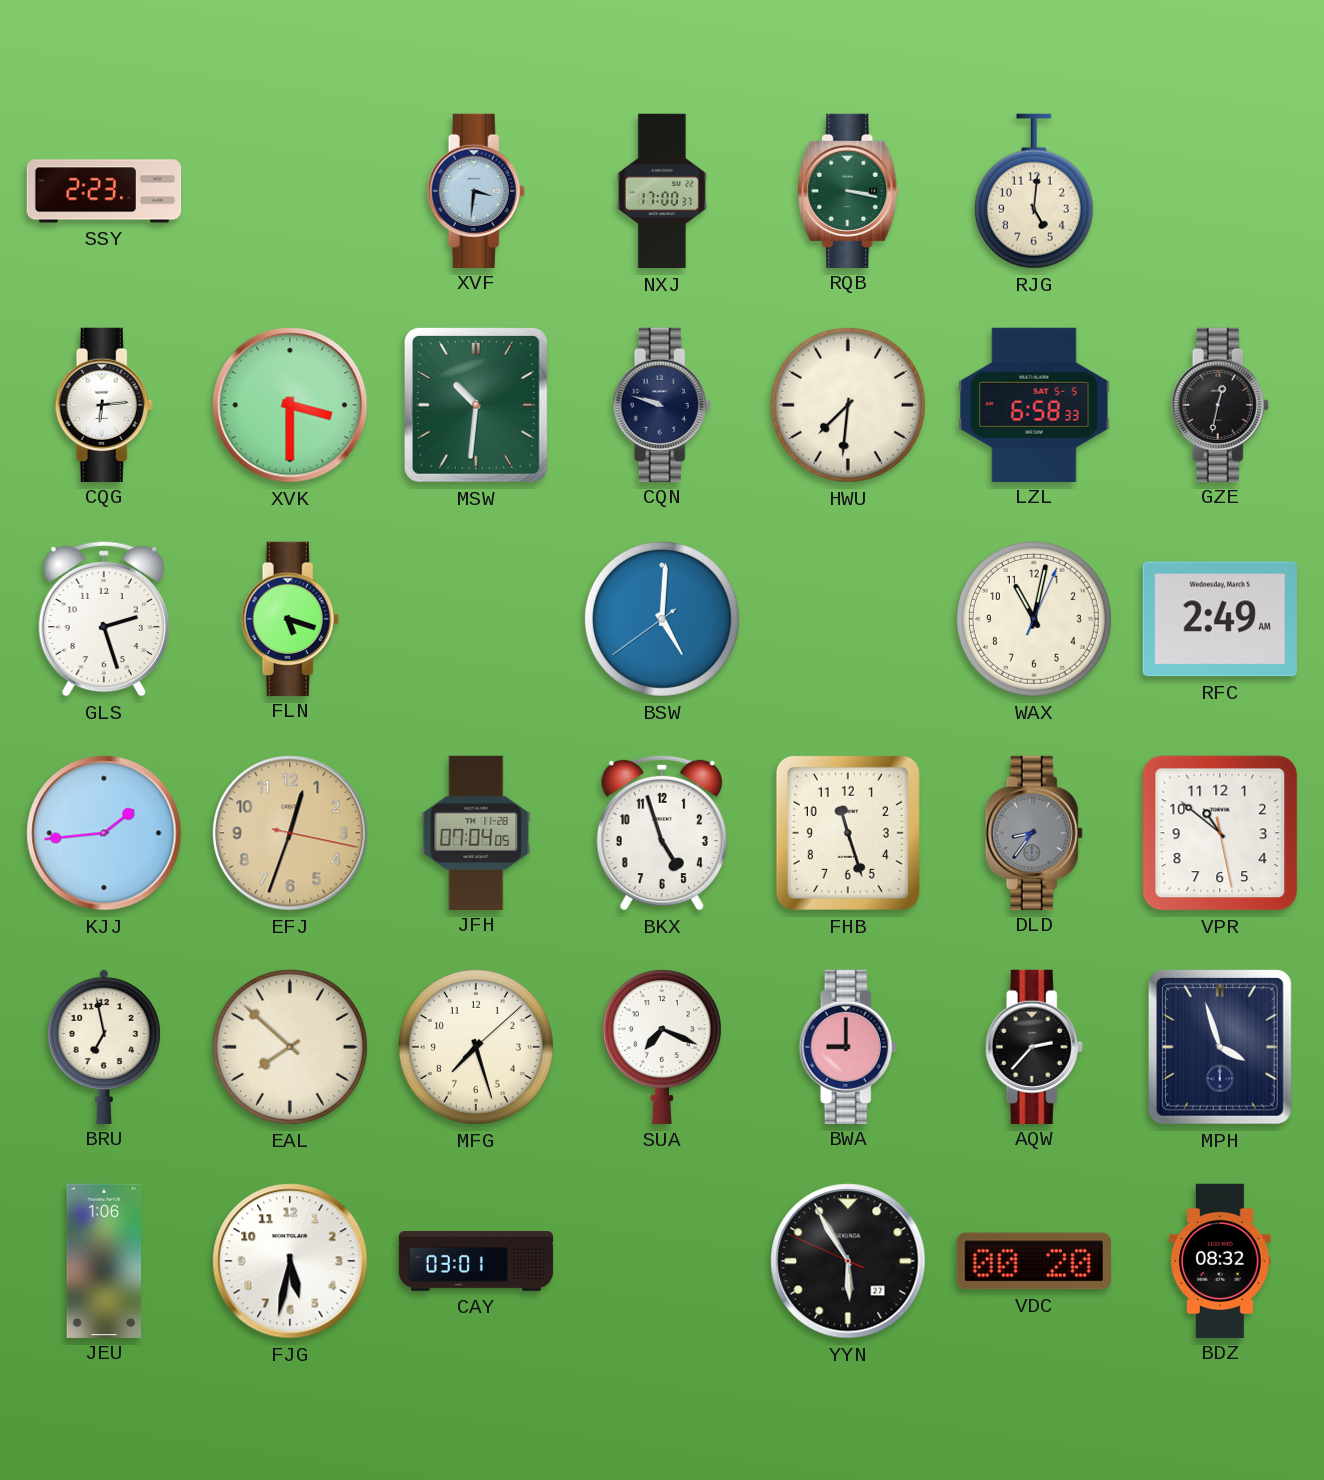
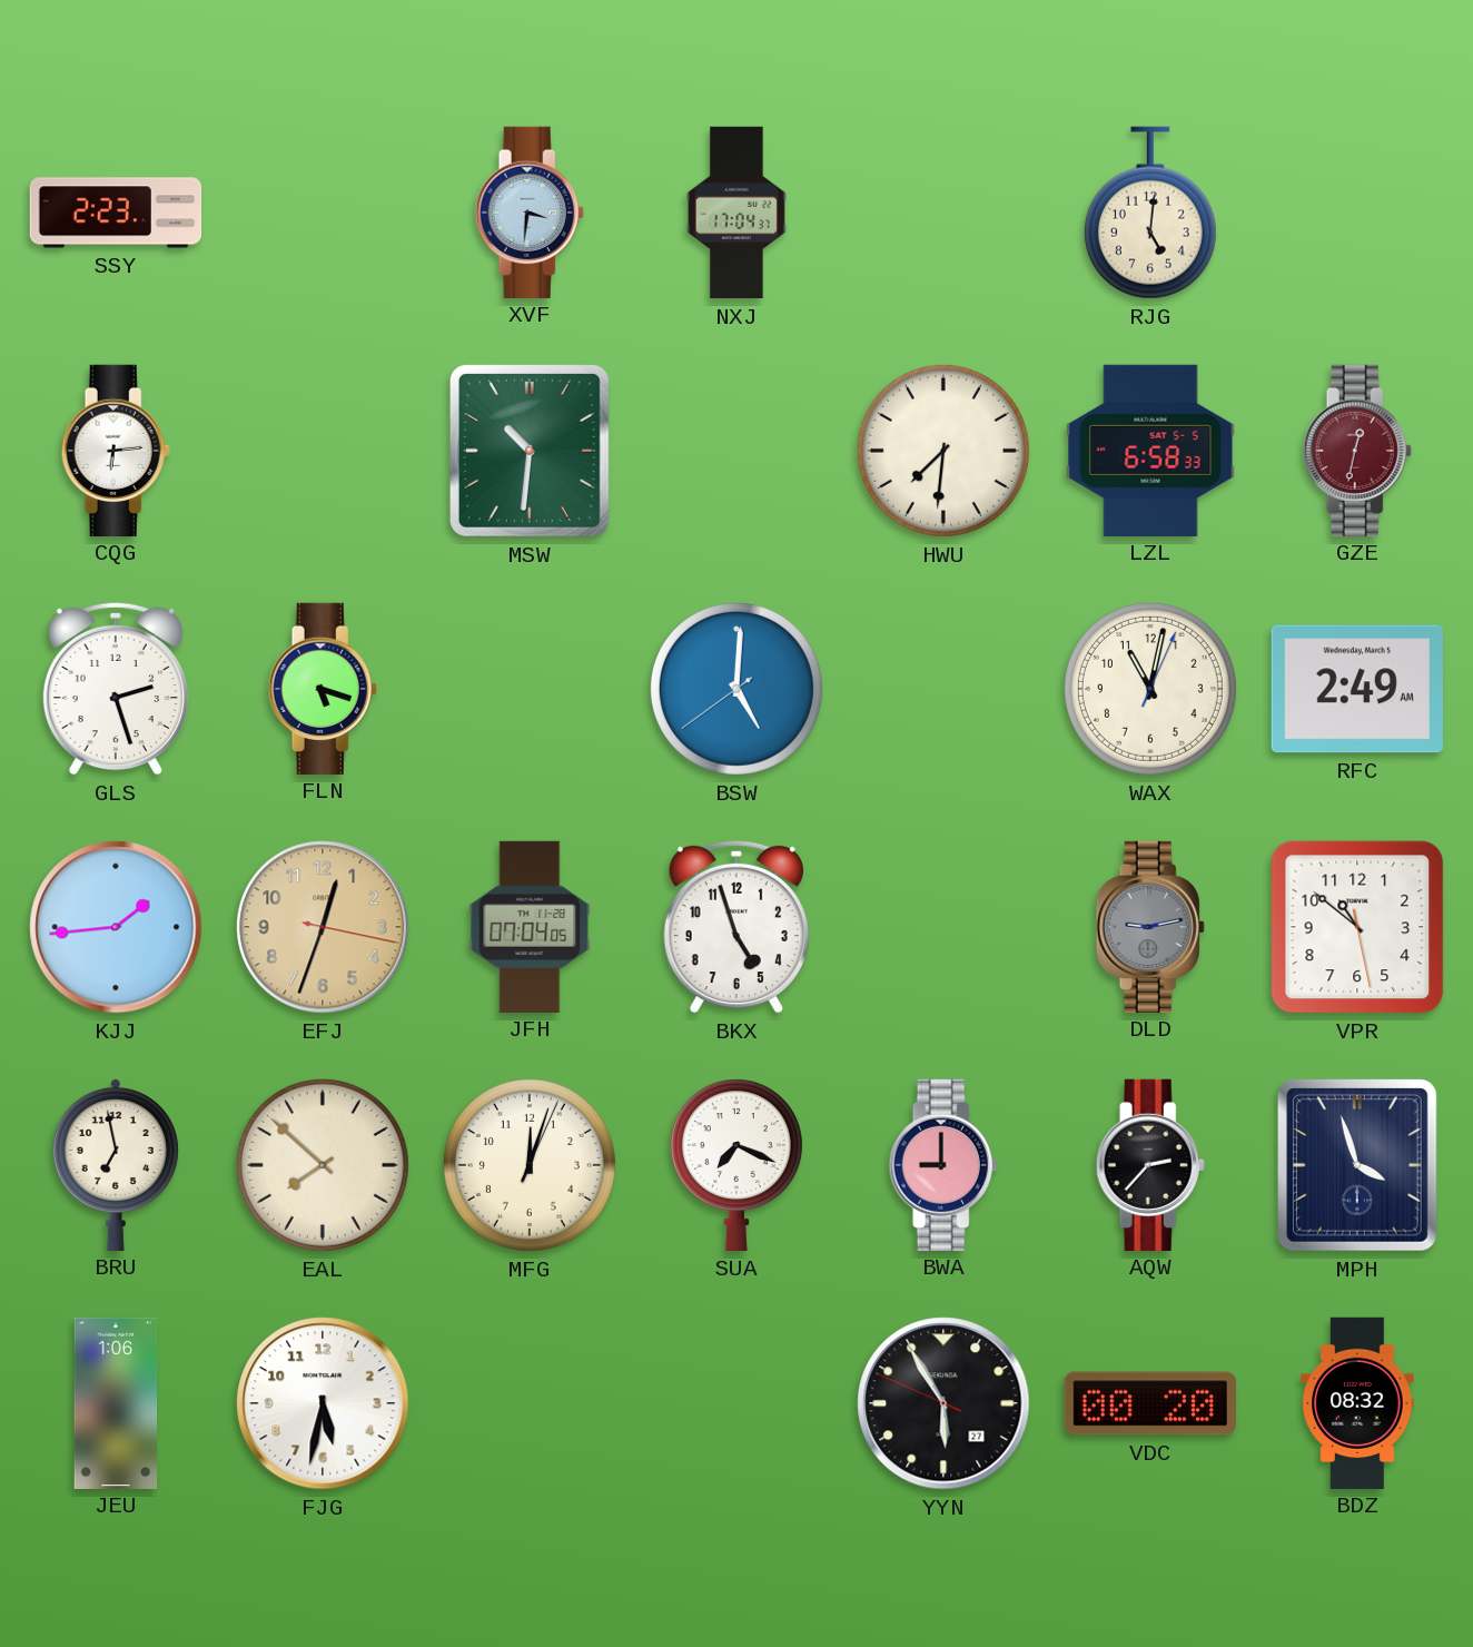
NXJ: 17:00 -> 17:04
RQB: 3:17 -> none
XVK: 3:30 -> none
CQN: 9:48 -> none
GZE dial: black -> burgundy
FHB: 11:27 -> none
DLD: 8:36 -> 9:13
MFG: 7:27 -> 12:03
CAY: 03:01 -> none
